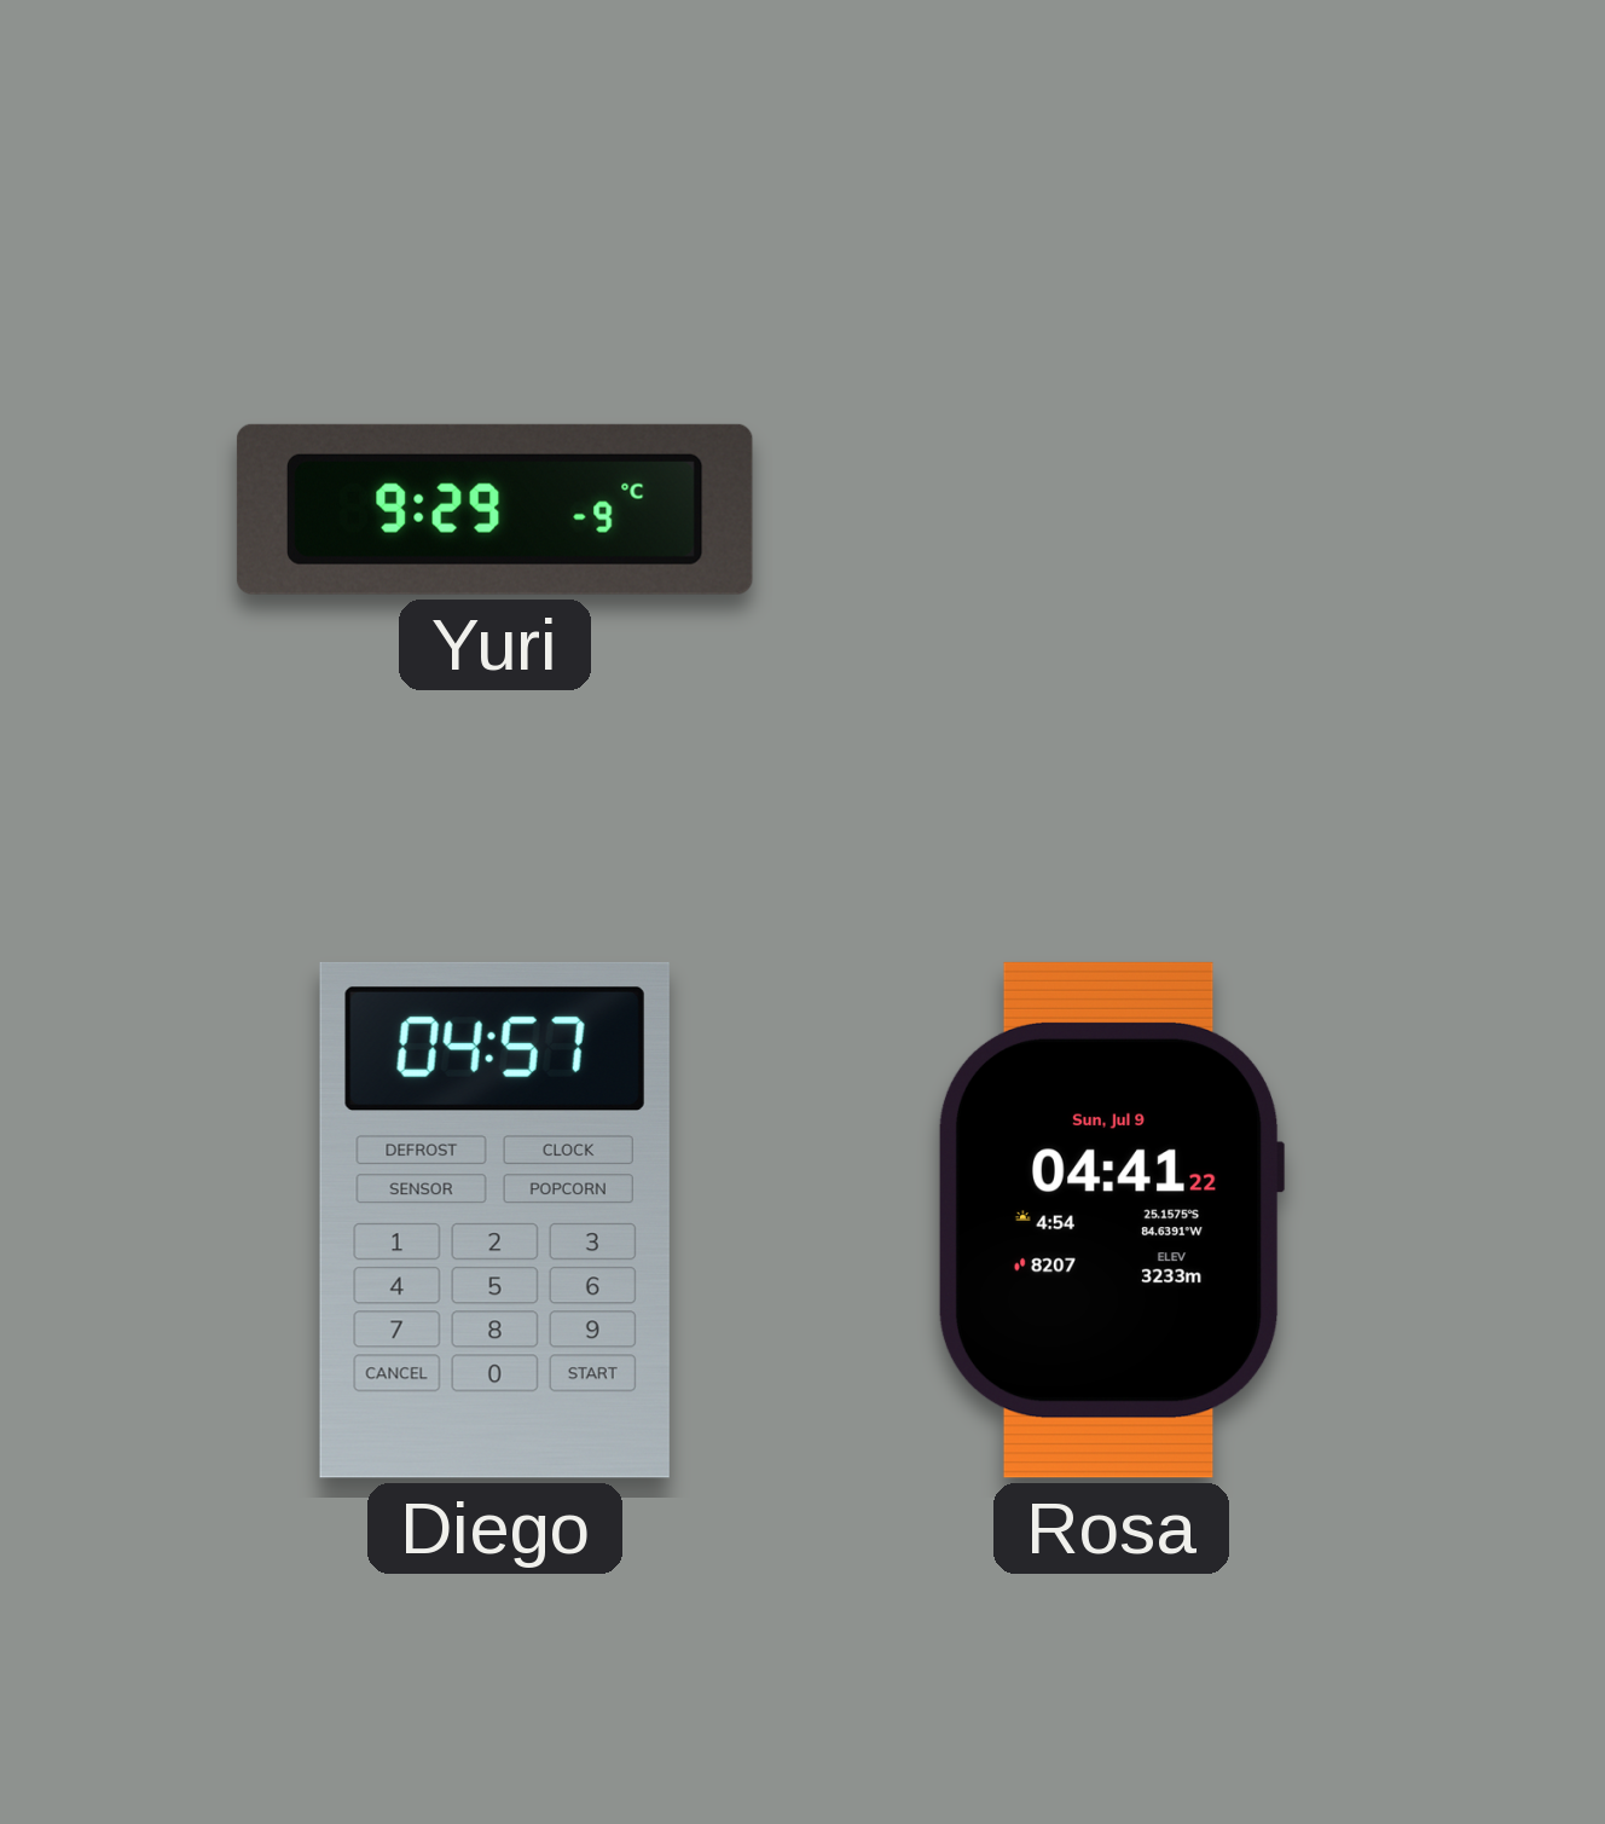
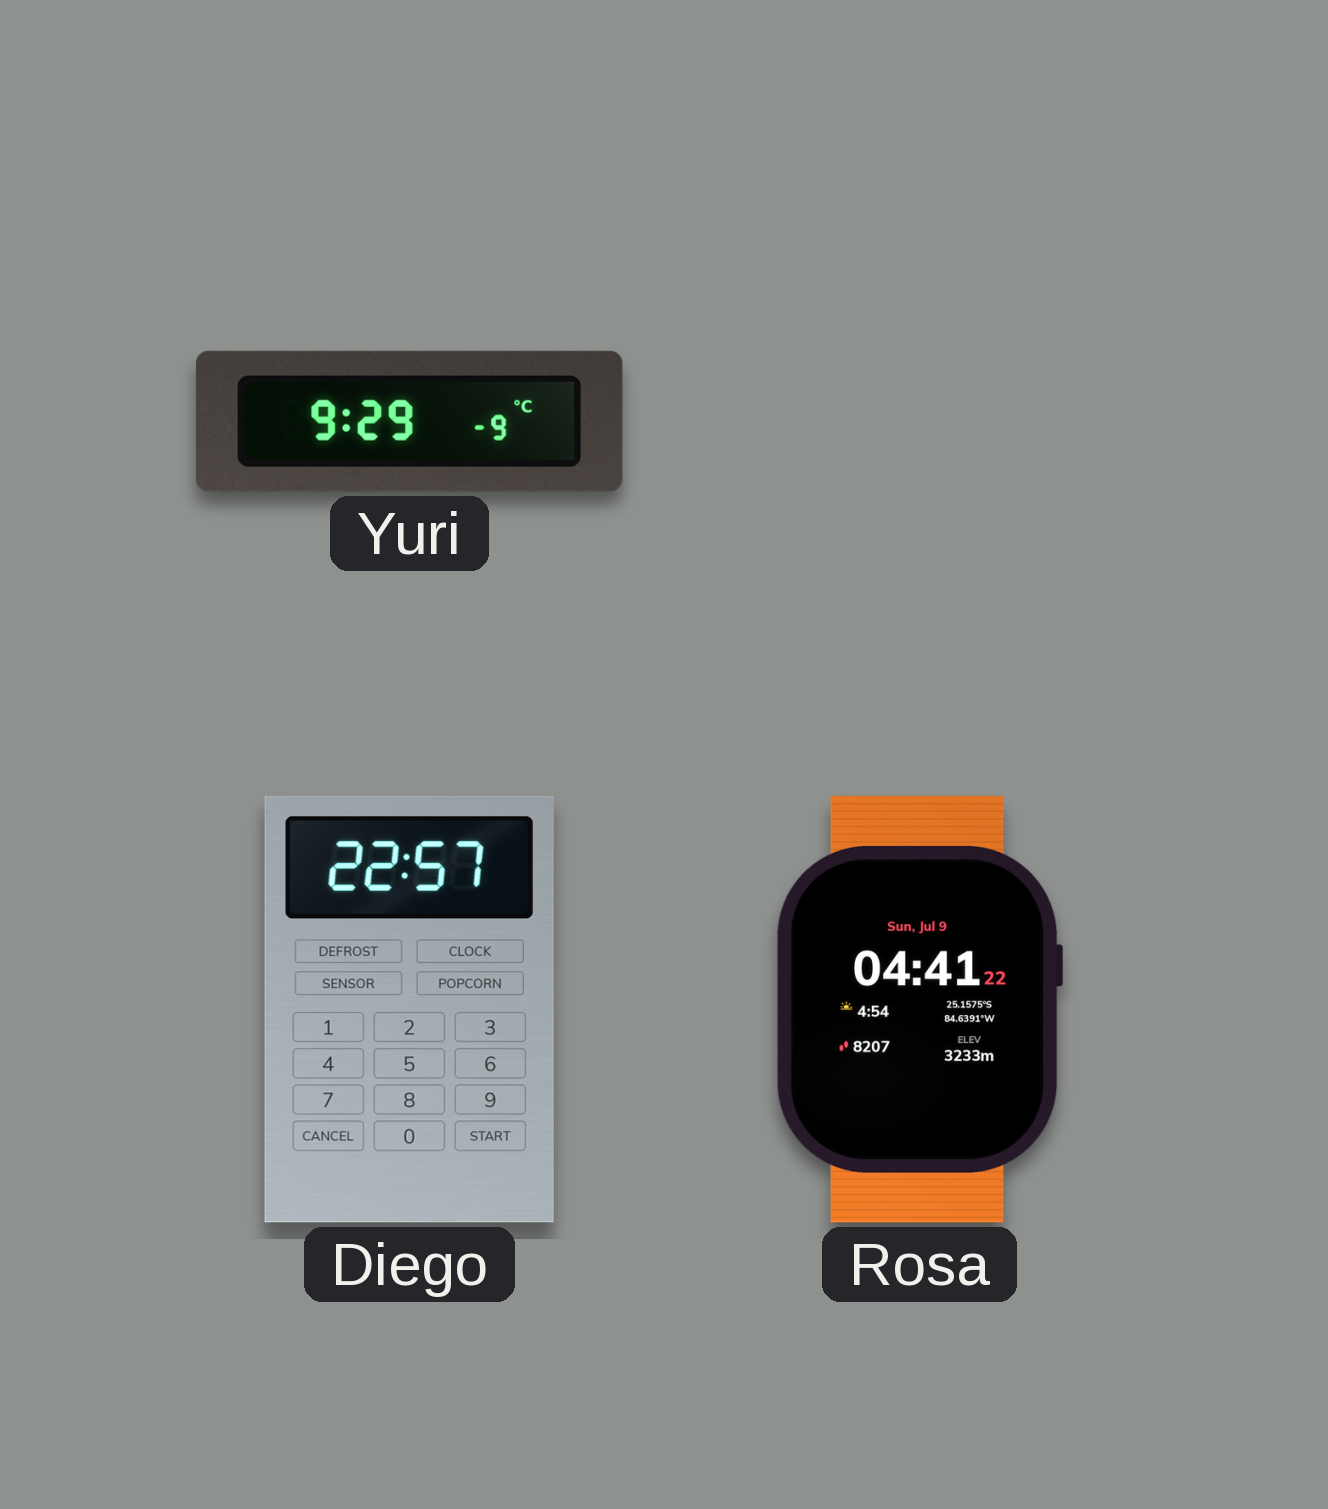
Diego: 04:57 -> 22:57
